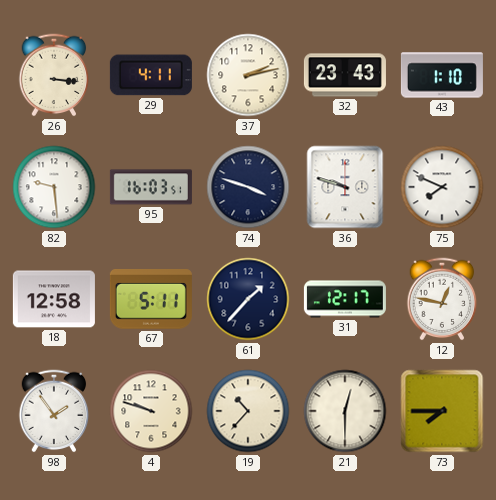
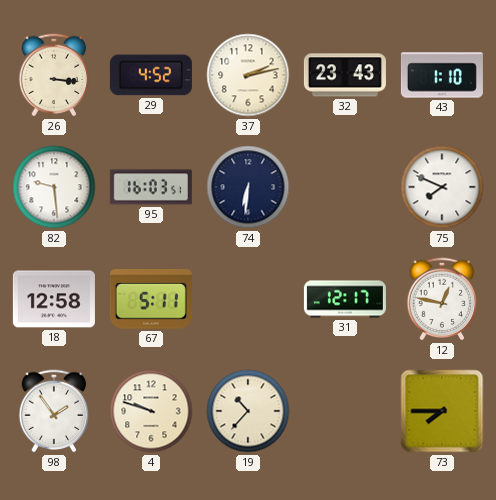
29: 4:11 -> 4:52
74: 3:48 -> 6:31
36: 9:48 -> none
61: 1:37 -> none
21: 12:30 -> none
